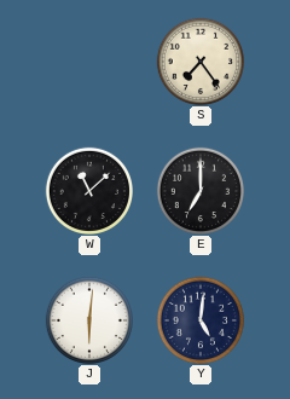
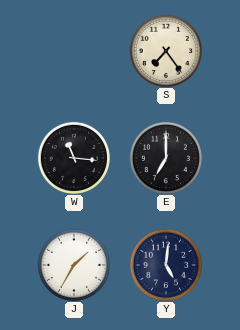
W: 11:08 -> 11:16
J: 6:01 -> 1:35
